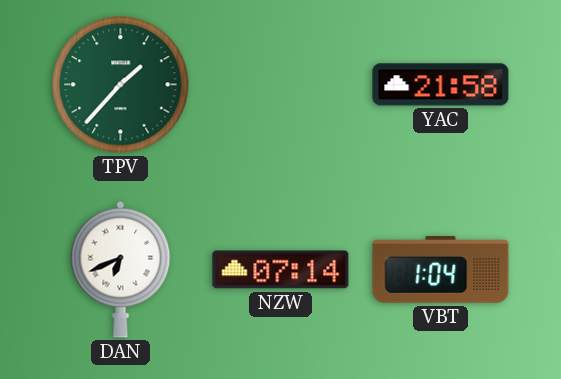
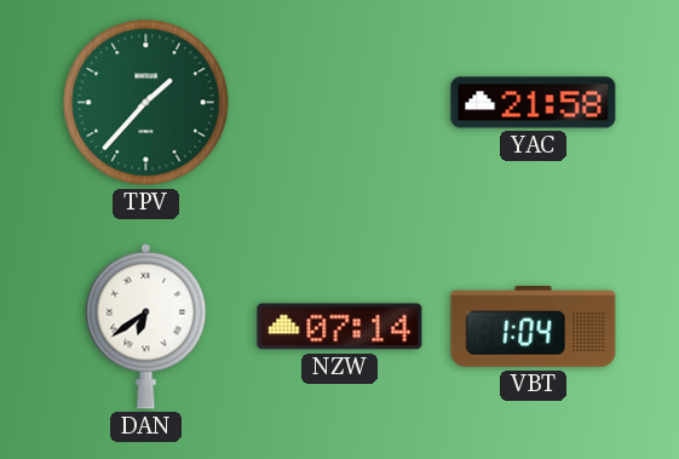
DAN: 6:41 -> 6:39
